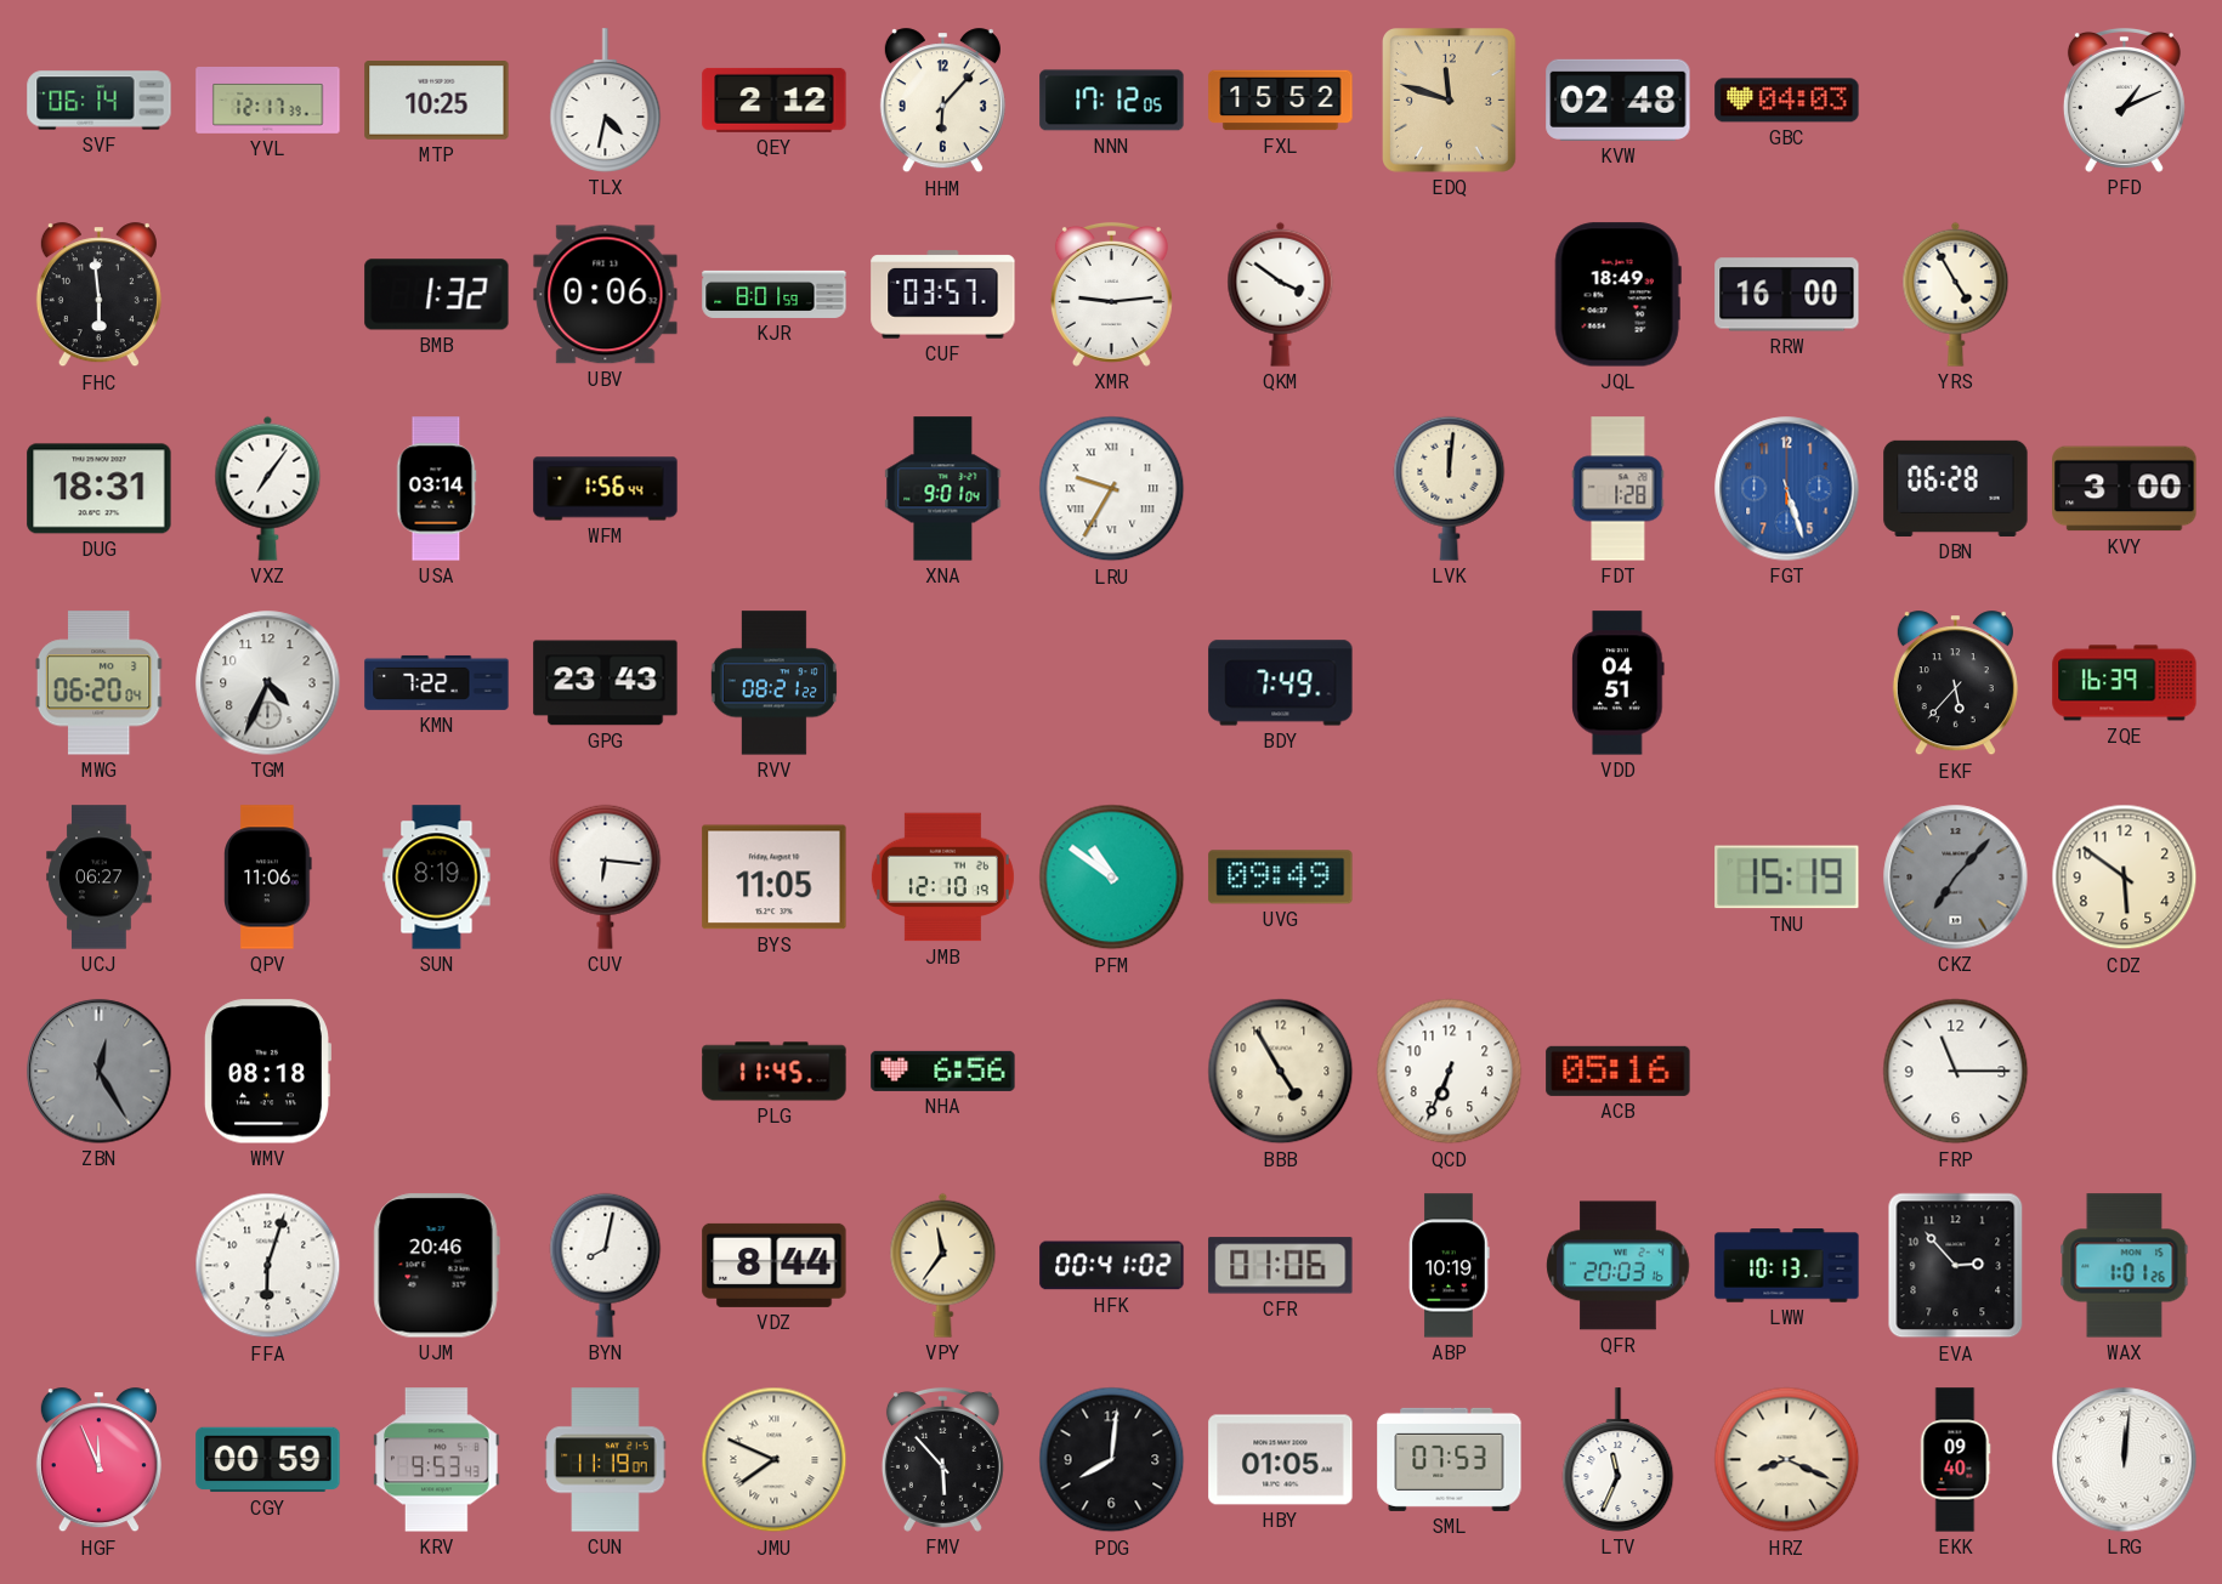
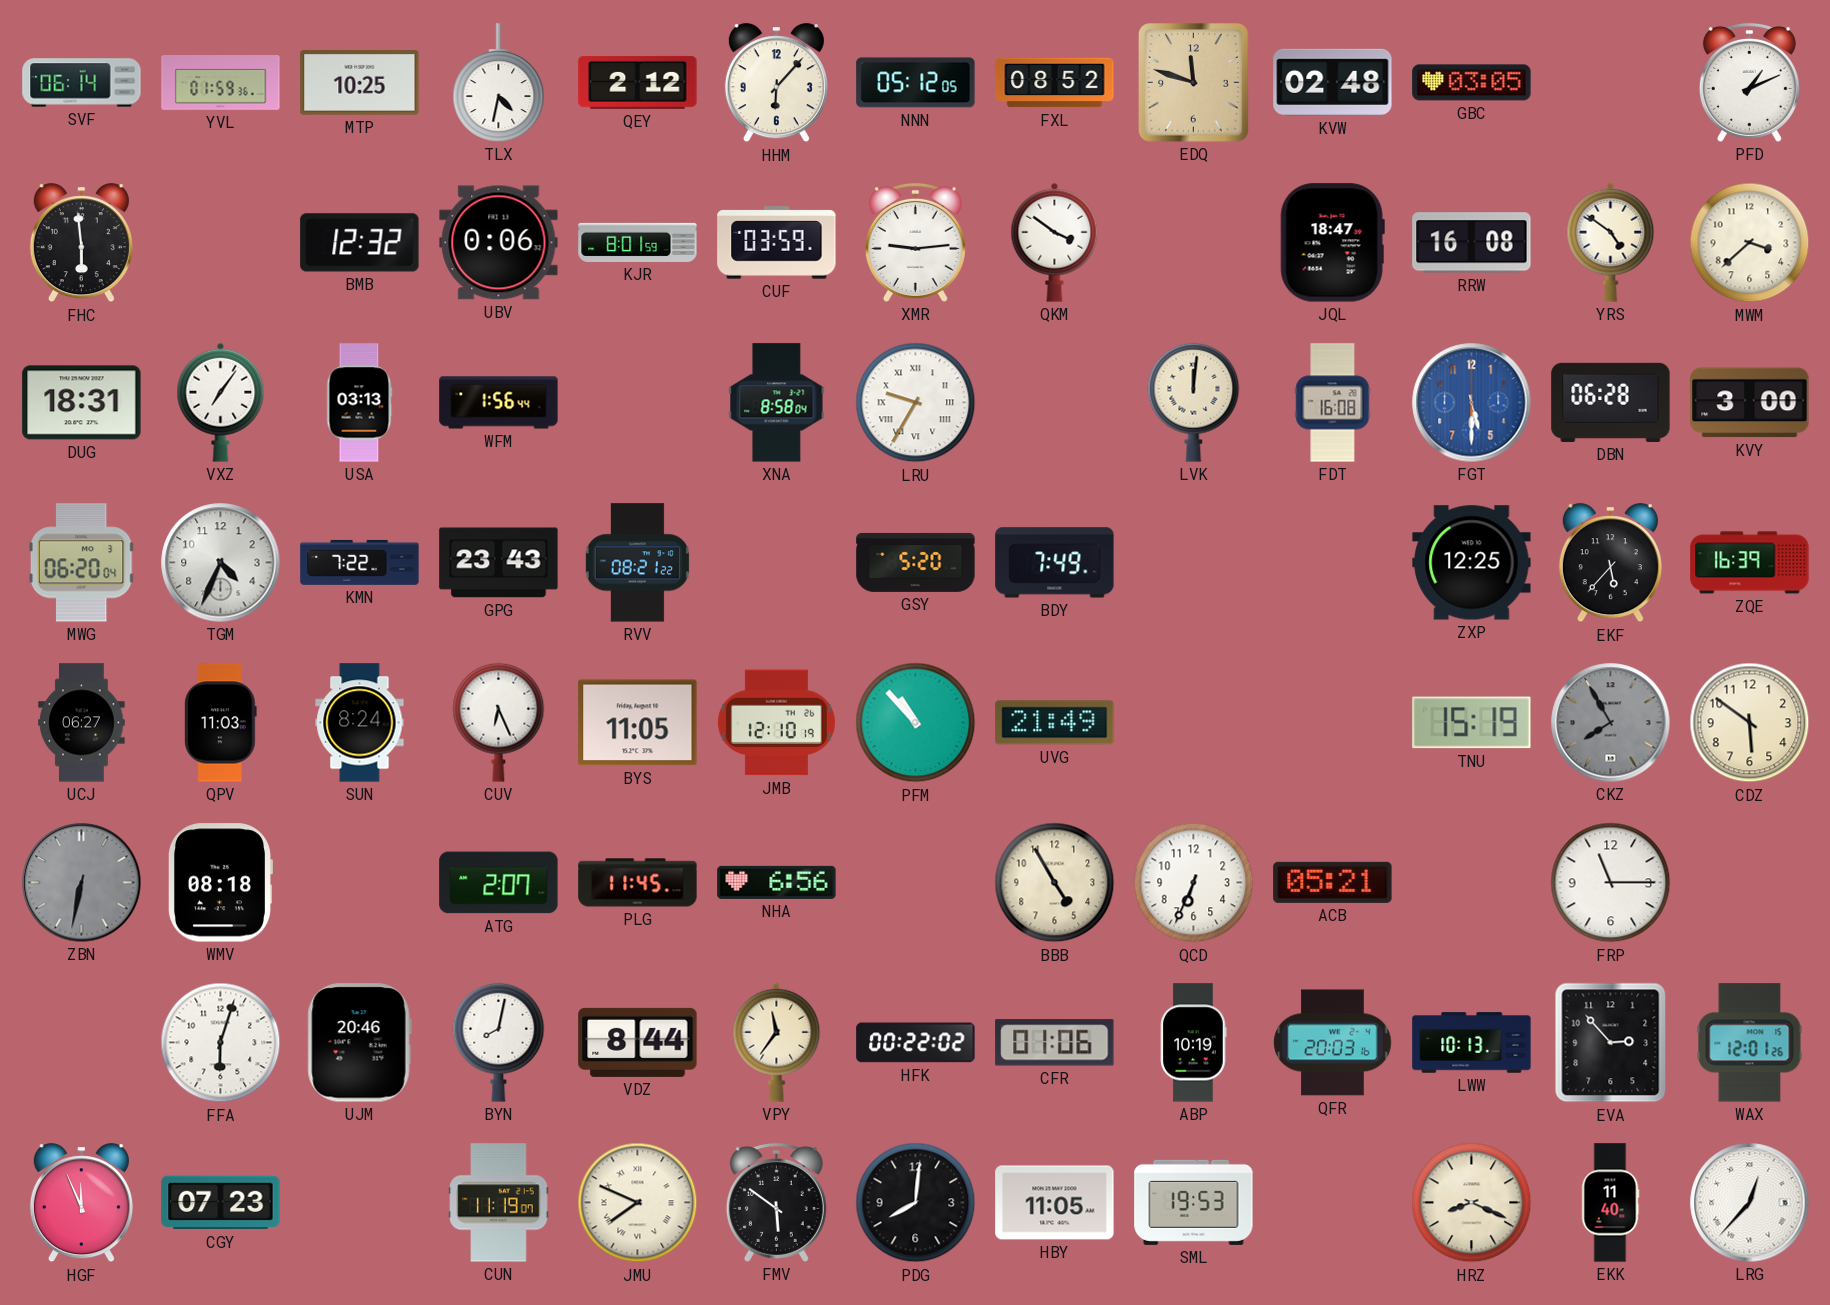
YVL: 12:17 -> 01:59
NNN: 17:12 -> 05:12
FXL: 15:52 -> 08:52
GBC: 04:03 -> 03:05
BMB: 1:32 -> 12:32
CUF: 03:57 -> 03:59
JQL: 18:49 -> 18:47
RRW: 16:00 -> 16:08
YRS: 4:55 -> 4:51
MWM: none -> 3:38
USA: 03:14 -> 03:13
XNA: 9:01 -> 8:58
FDT: 1:28 -> 16:08
FGT: 5:27 -> 5:30
GSY: none -> 5:20
VDD: 04:51 -> none
ZXP: none -> 12:25
QPV: 11:06 -> 11:03
SUN: 8:19 -> 8:24
CUV: 6:16 -> 6:26
PFM: 10:51 -> 10:53
UVG: 09:49 -> 21:49
CKZ: 7:07 -> 7:55
ZBN: 12:25 -> 6:32
ATG: none -> 2:07
ACB: 05:16 -> 05:21
HFK: 00:41 -> 00:22
WAX: 1:01 -> 12:01
CGY: 00:59 -> 07:23
KRV: 9:53 -> none
FMV: 5:53 -> 5:51
HBY: 01:05 -> 11:05
SML: 07:53 -> 19:53
LTV: 11:34 -> none
EKK: 09:40 -> 11:40
LRG: 12:01 -> 12:37
